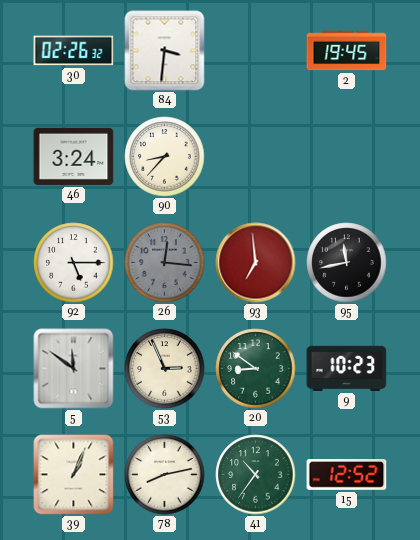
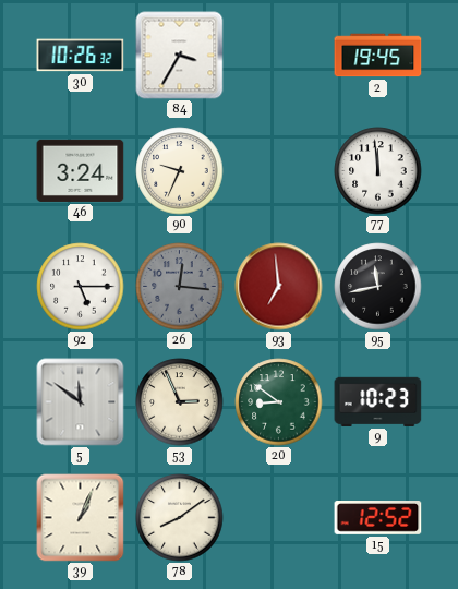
30: 02:26 -> 10:26
84: 3:31 -> 3:35
90: 8:37 -> 9:34
77: none -> 11:59
78: 8:13 -> 8:09
41: 10:36 -> none
